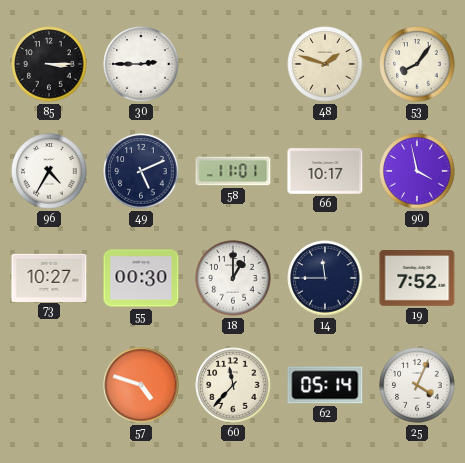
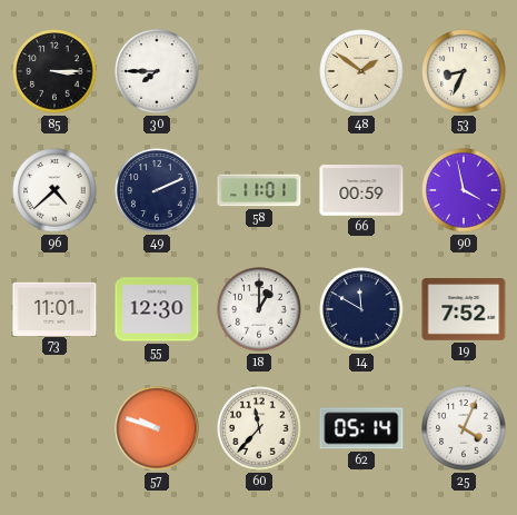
30: 2:45 -> 7:45
48: 1:48 -> 1:51
53: 8:06 -> 8:34
96: 4:35 -> 4:38
49: 5:11 -> 2:11
66: 10:17 -> 00:59
73: 10:27 -> 11:01
55: 00:30 -> 12:30
14: 11:45 -> 11:50
57: 4:48 -> 9:48
